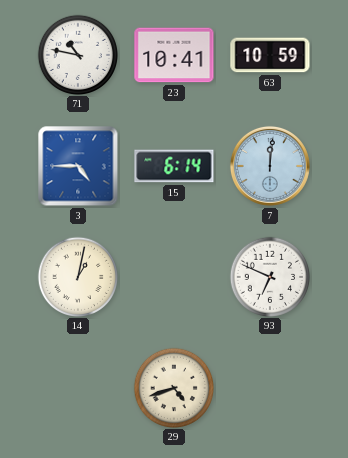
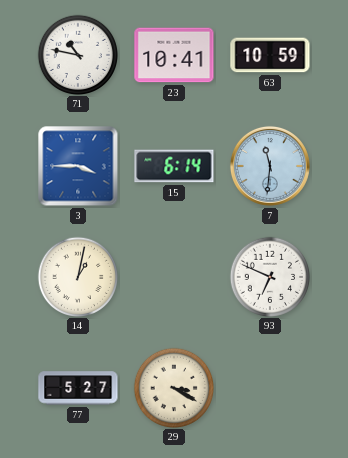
3: 4:45 -> 3:45
7: 12:01 -> 11:31
77: none -> 5:27
29: 4:42 -> 3:20
